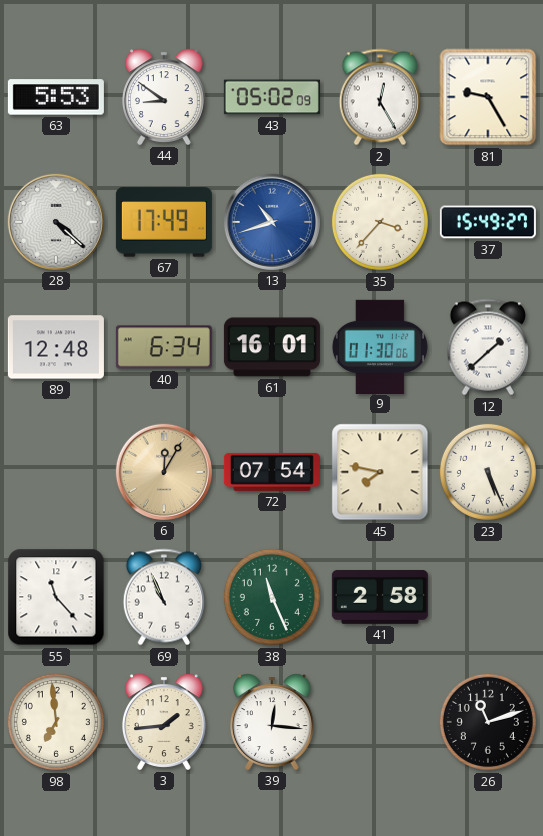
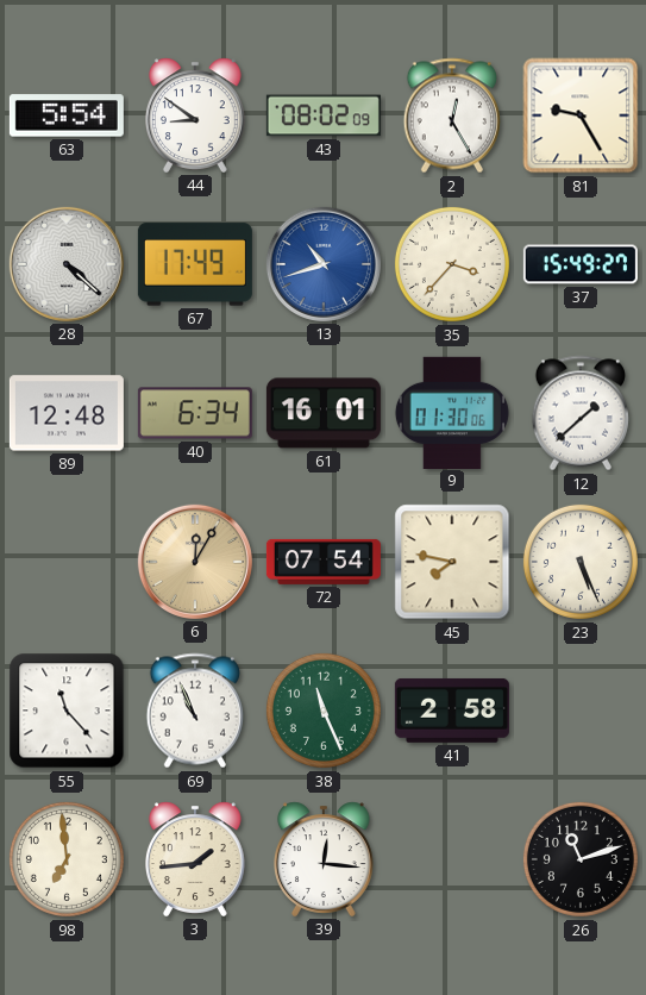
63: 5:53 -> 5:54
43: 05:02 -> 08:02
